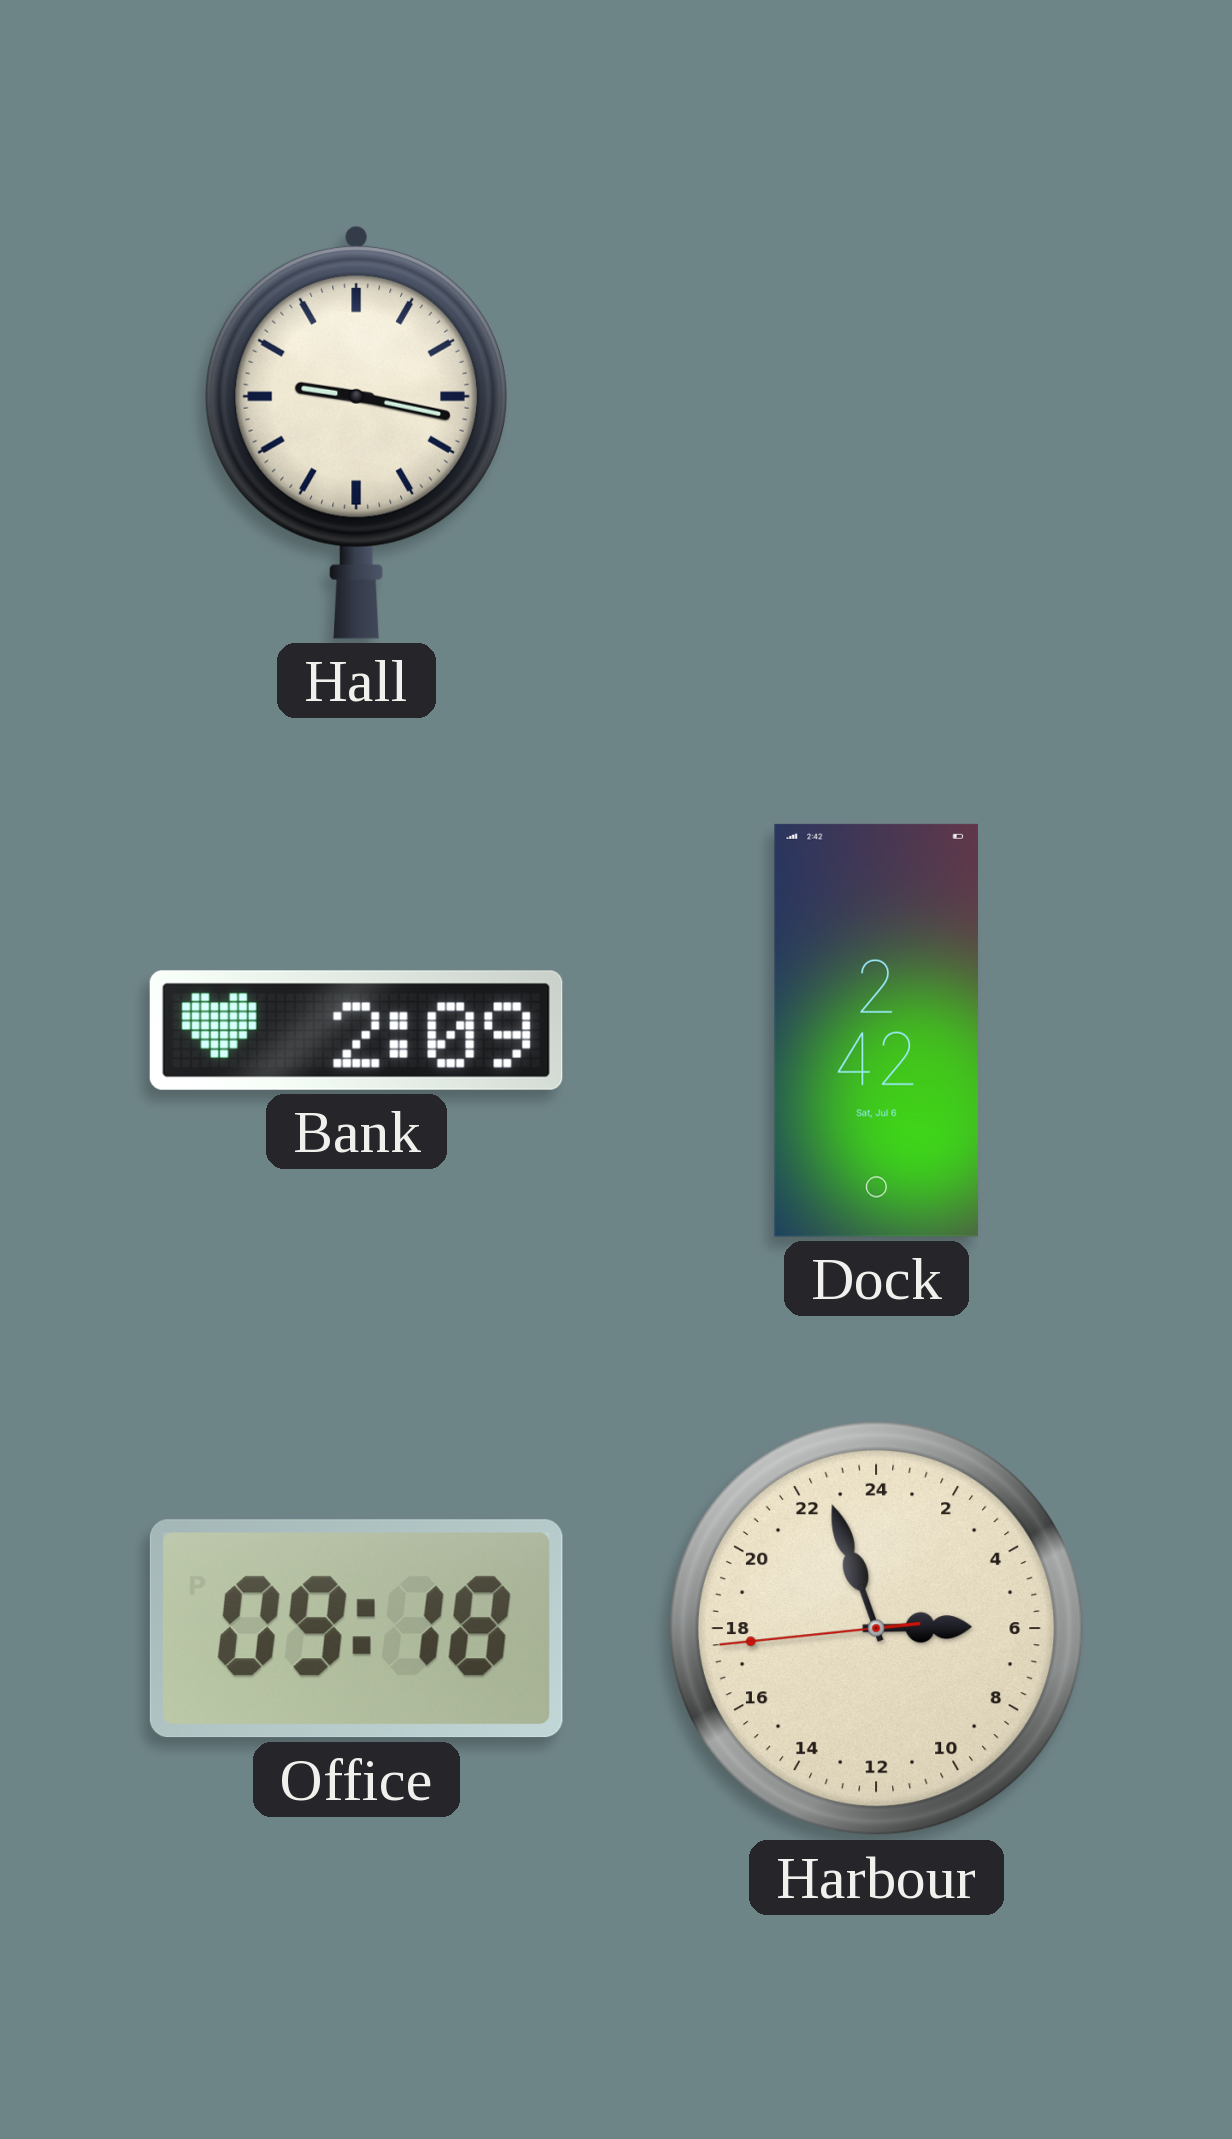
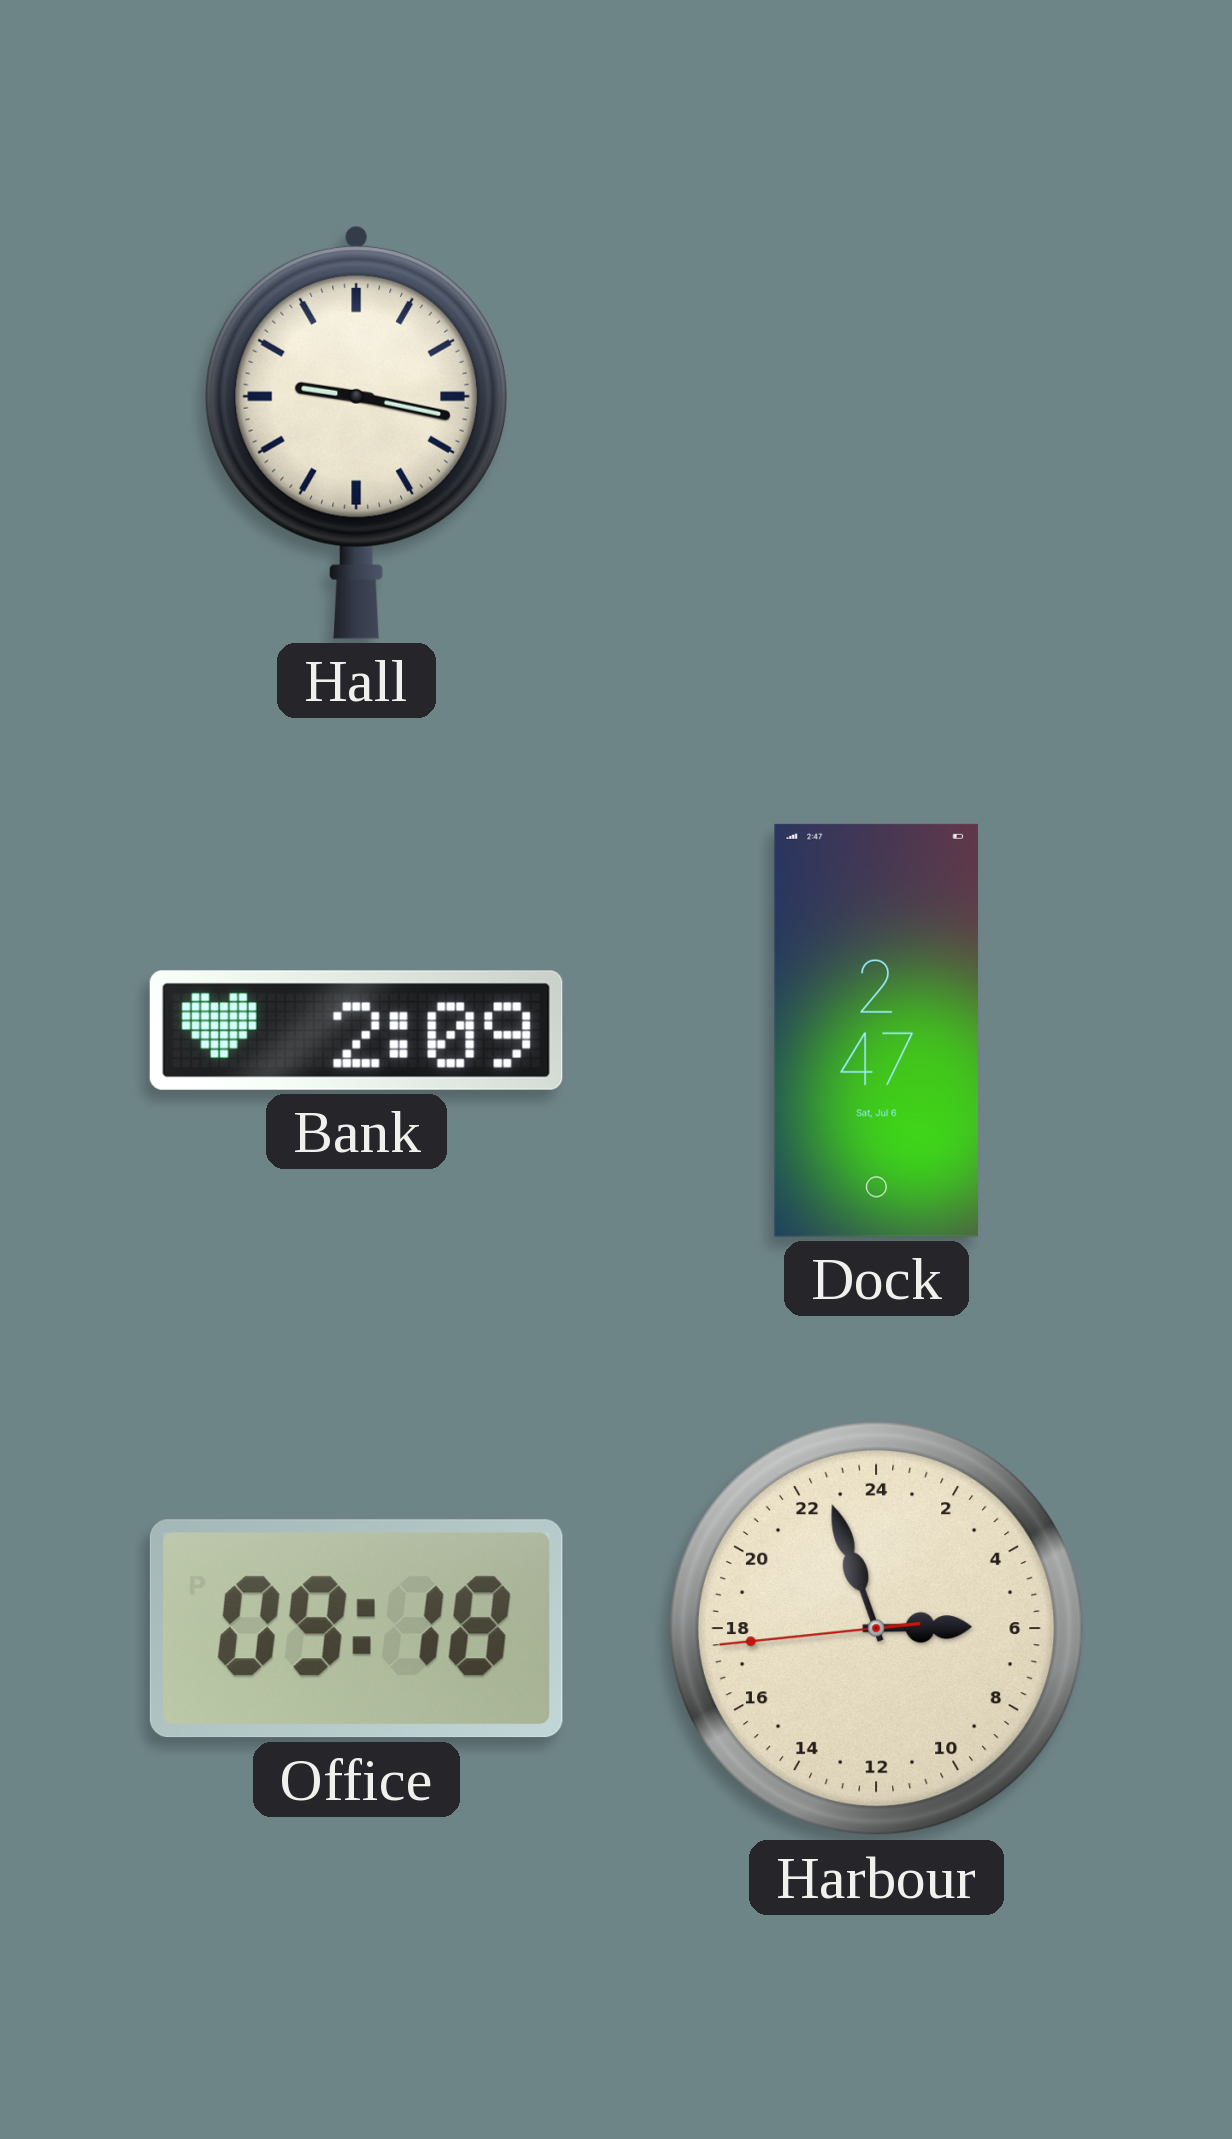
Dock: 2:42 -> 2:47
